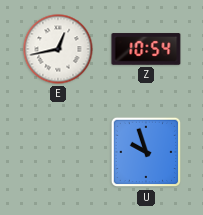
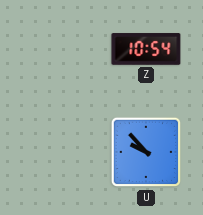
E: 12:43 -> none
U: 9:57 -> 9:53
